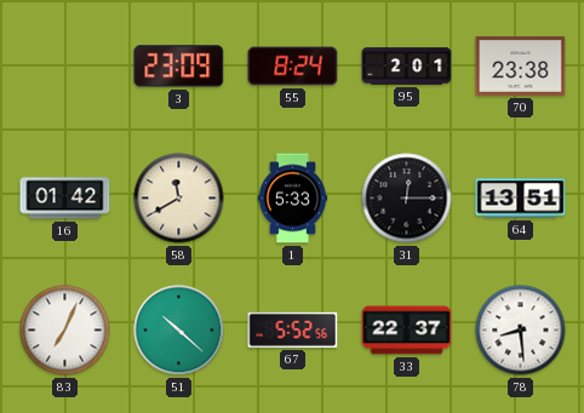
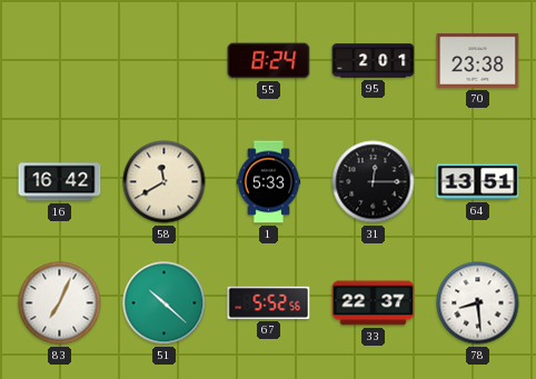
3: 23:09 -> none
16: 01:42 -> 16:42
